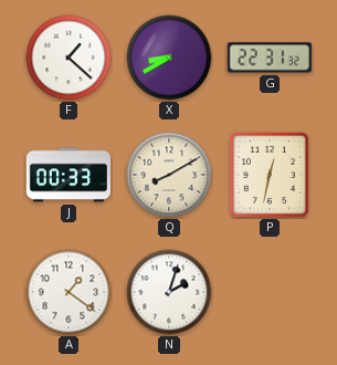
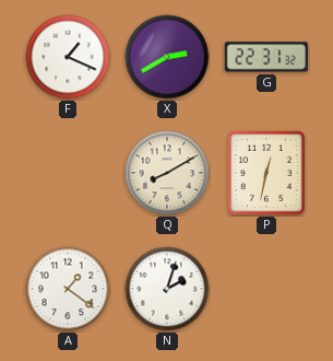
F: 1:22 -> 1:19
X: 8:40 -> 2:40
J: 00:33 -> none
